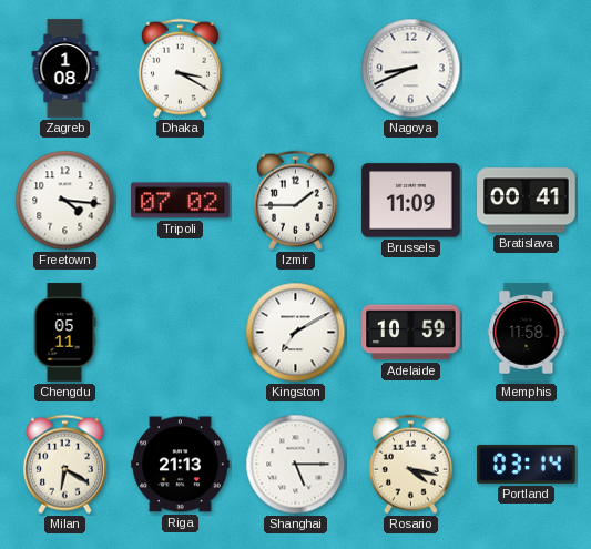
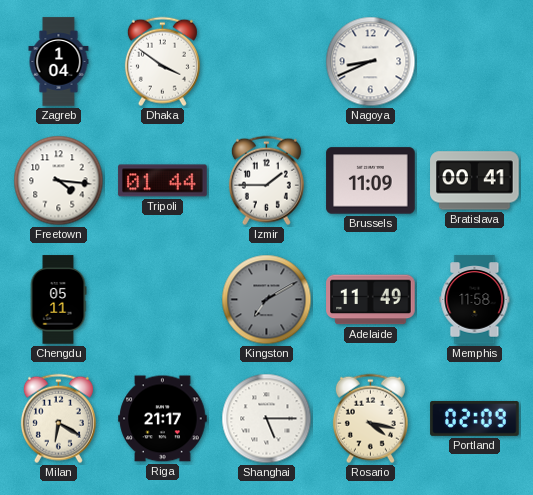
Zagreb: 1:08 -> 1:04
Dhaka: 3:20 -> 3:51
Tripoli: 07:02 -> 01:44
Kingston dial: white -> grey
Adelaide: 10:59 -> 11:49
Riga: 21:13 -> 21:17
Portland: 03:14 -> 02:09
